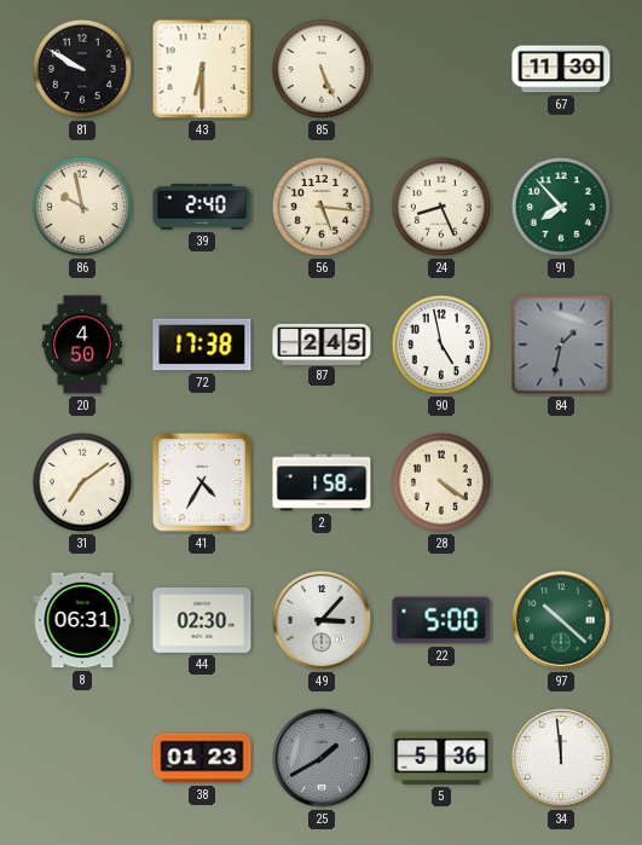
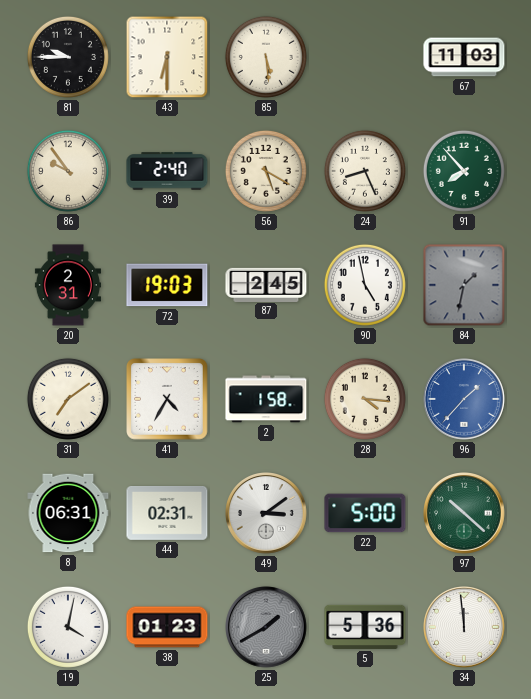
81: 9:50 -> 9:45
85: 5:26 -> 5:29
67: 11:30 -> 11:03
86: 9:58 -> 9:54
56: 5:16 -> 5:20
20: 4:50 -> 2:31
72: 17:38 -> 19:03
28: 4:21 -> 4:16
96: none -> 1:37
44: 02:30 -> 02:31
49: 3:07 -> 3:09
19: none -> 4:02
